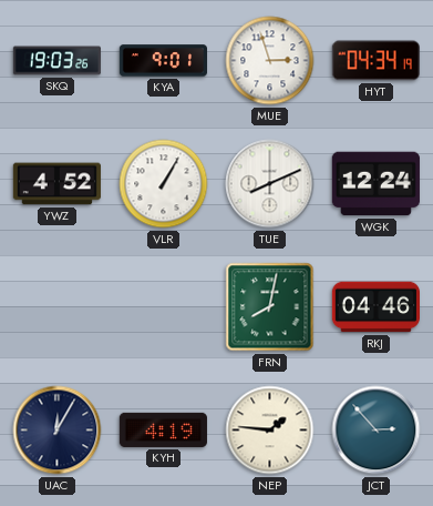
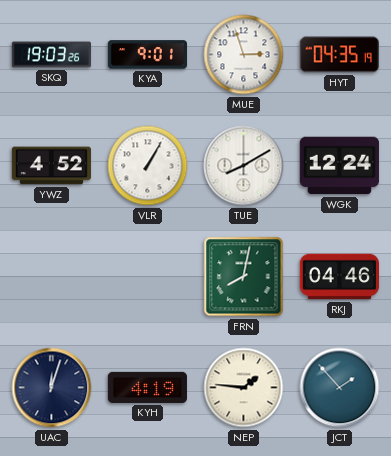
HYT: 04:34 -> 04:35
TUE: 8:11 -> 8:10
UAC: 12:05 -> 12:03
JCT: 2:53 -> 1:53
